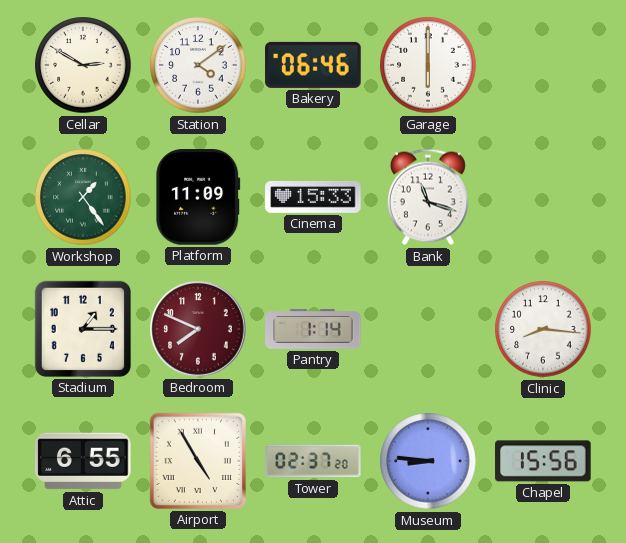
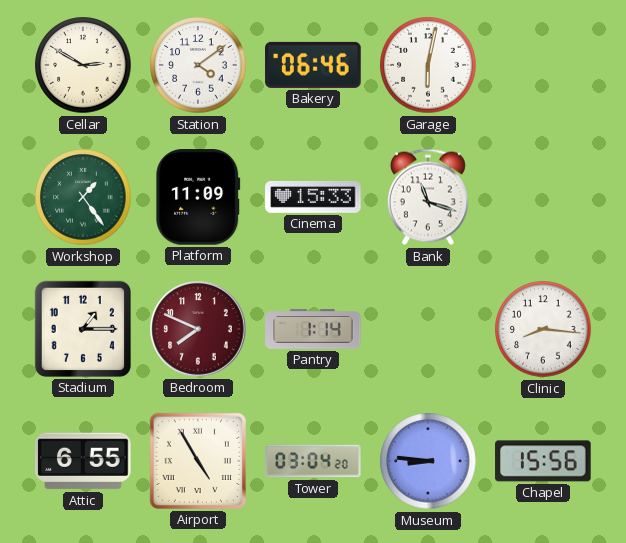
Garage: 6:00 -> 6:02
Tower: 02:37 -> 03:04
